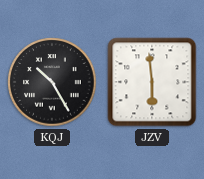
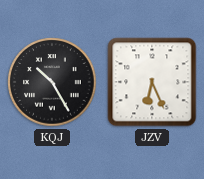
JZV: 5:59 -> 6:26
